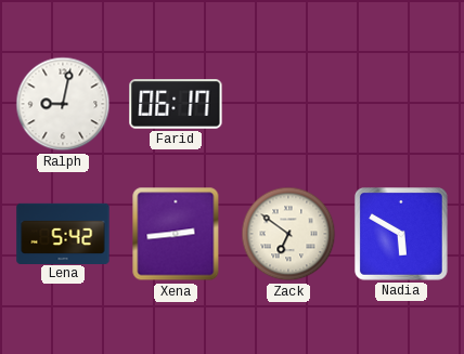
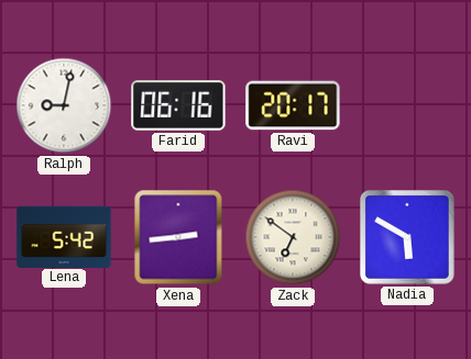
Farid: 06:17 -> 06:16
Ravi: none -> 20:17
